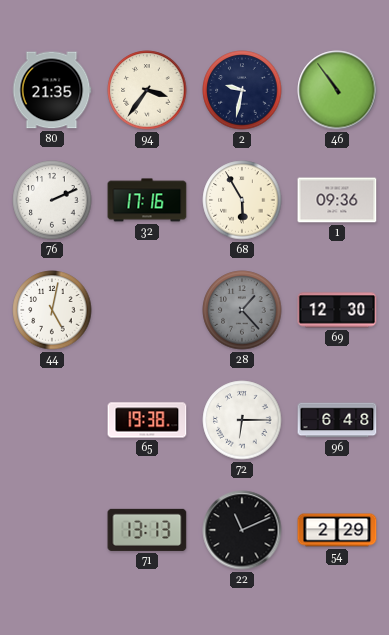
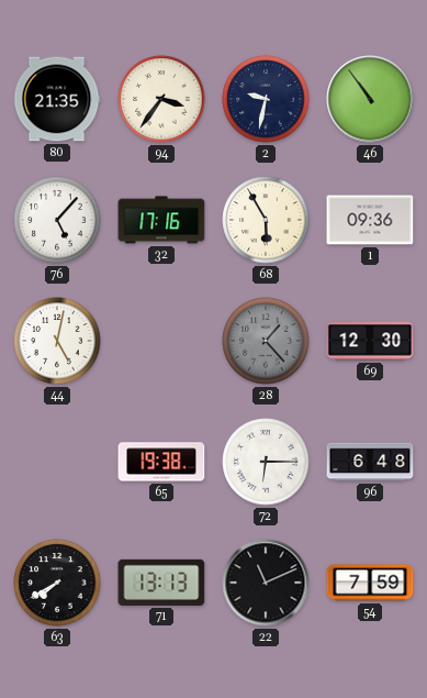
76: 2:11 -> 5:07
63: none -> 7:40
54: 2:29 -> 7:59
